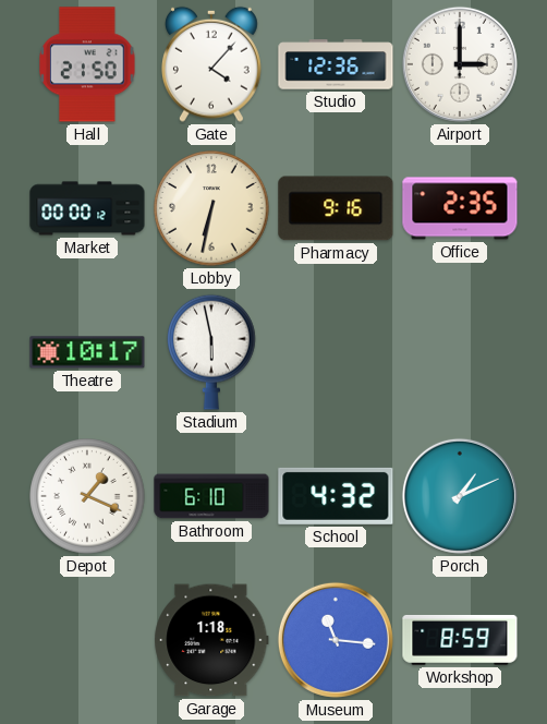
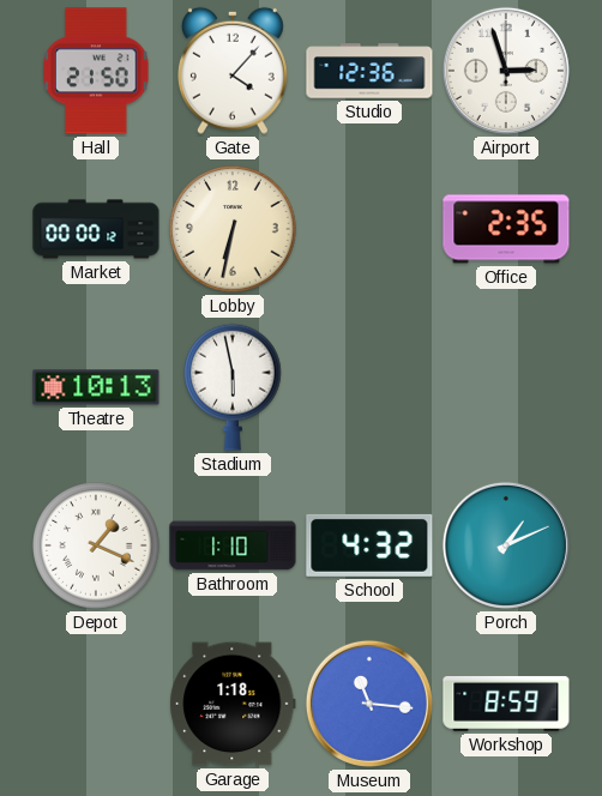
Airport: 3:00 -> 2:57
Pharmacy: 9:16 -> none
Theatre: 10:17 -> 10:13
Bathroom: 6:10 -> 1:10
